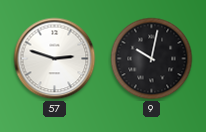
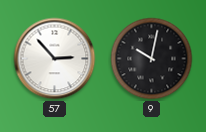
57: 2:48 -> 2:53
